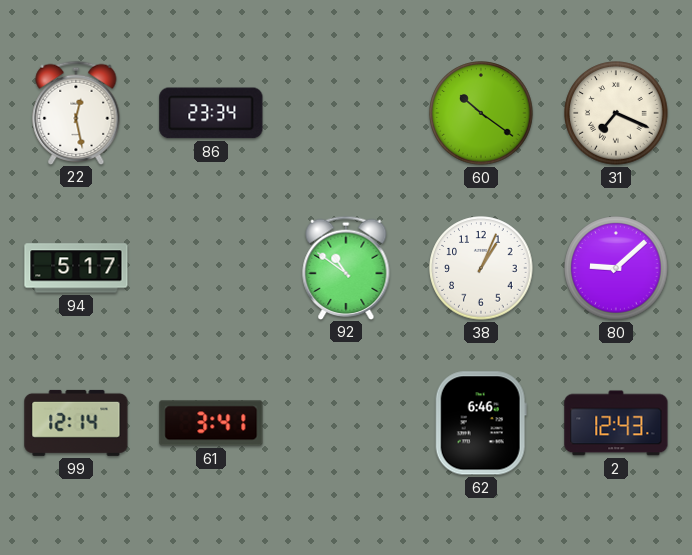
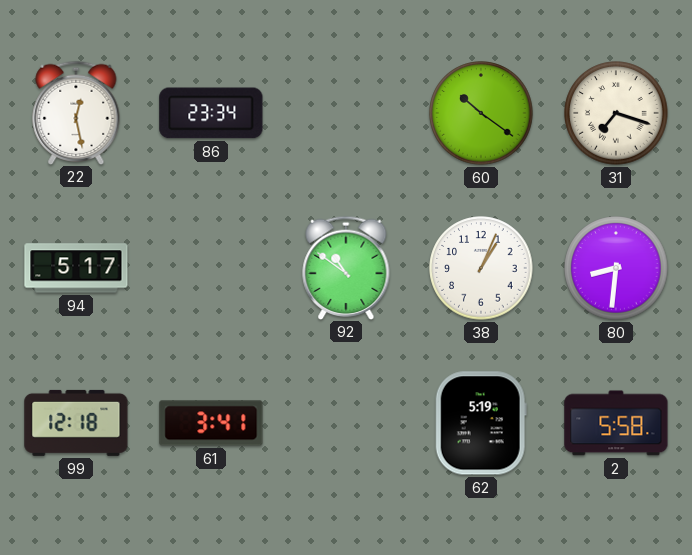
31: 7:19 -> 7:18
80: 9:08 -> 8:31
99: 12:14 -> 12:18
62: 6:46 -> 5:19
2: 12:43 -> 5:58
